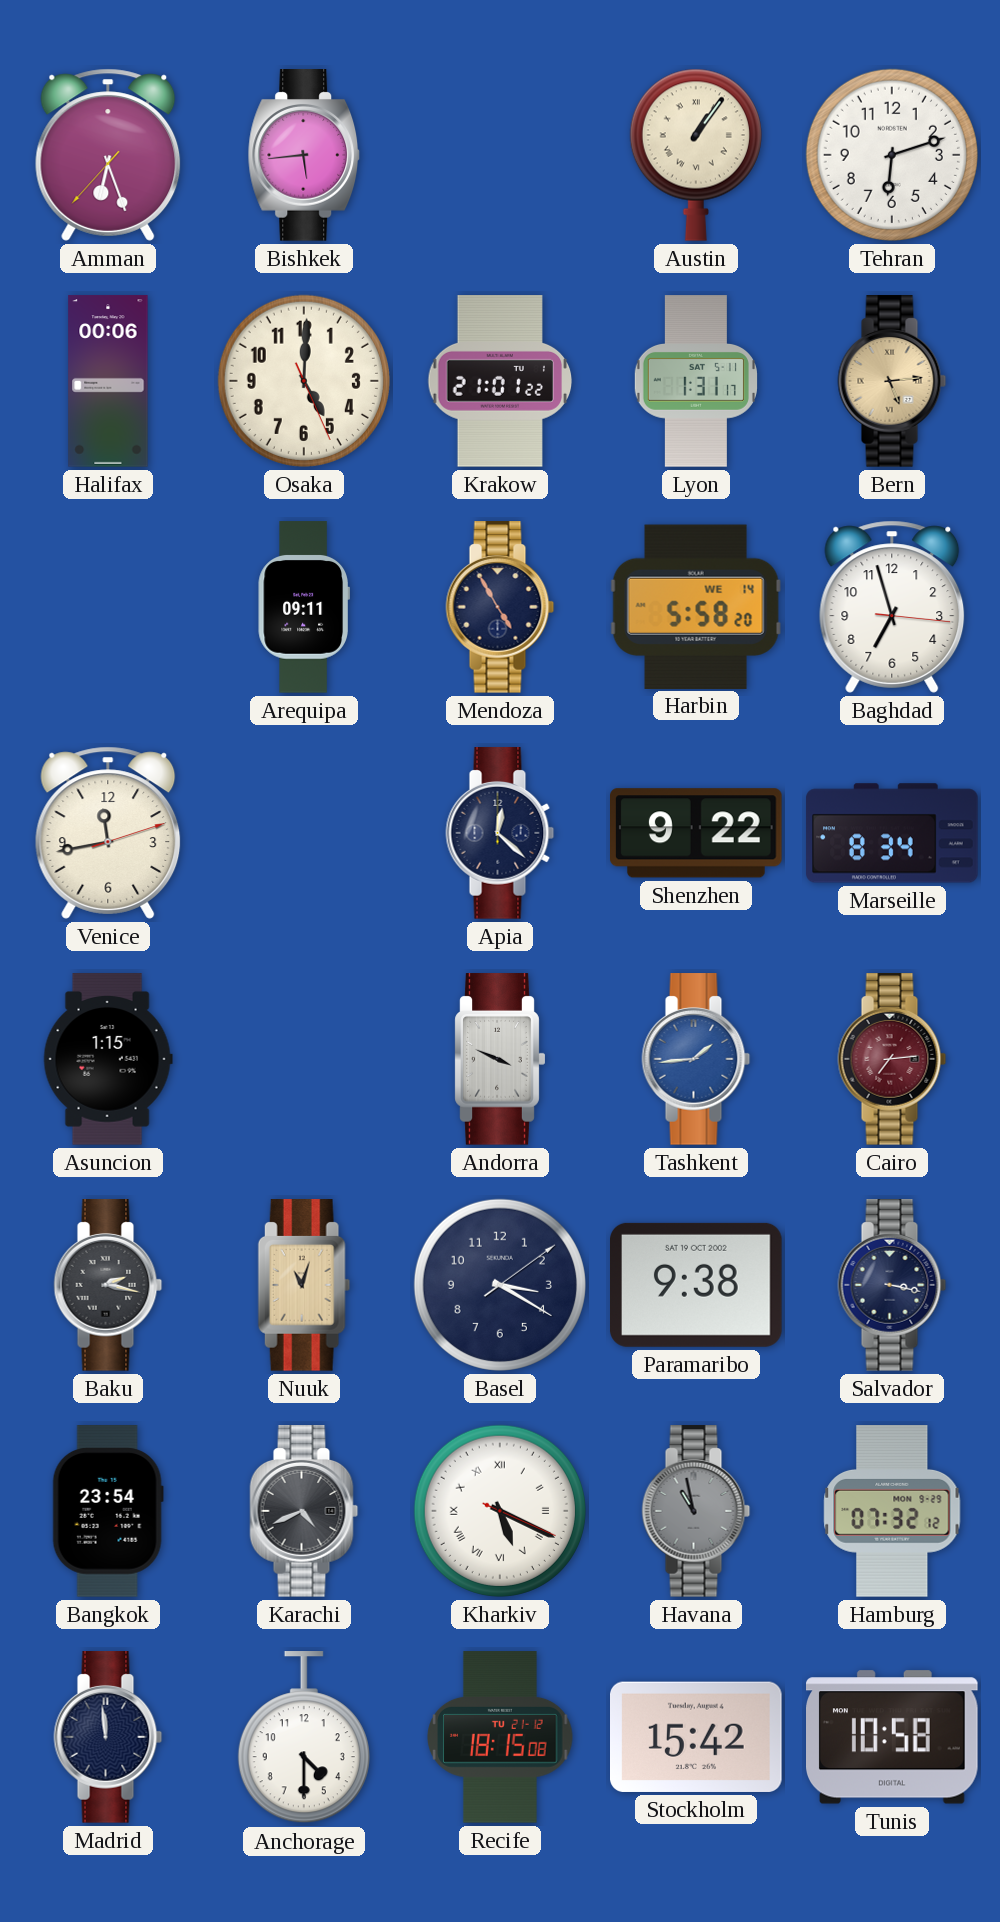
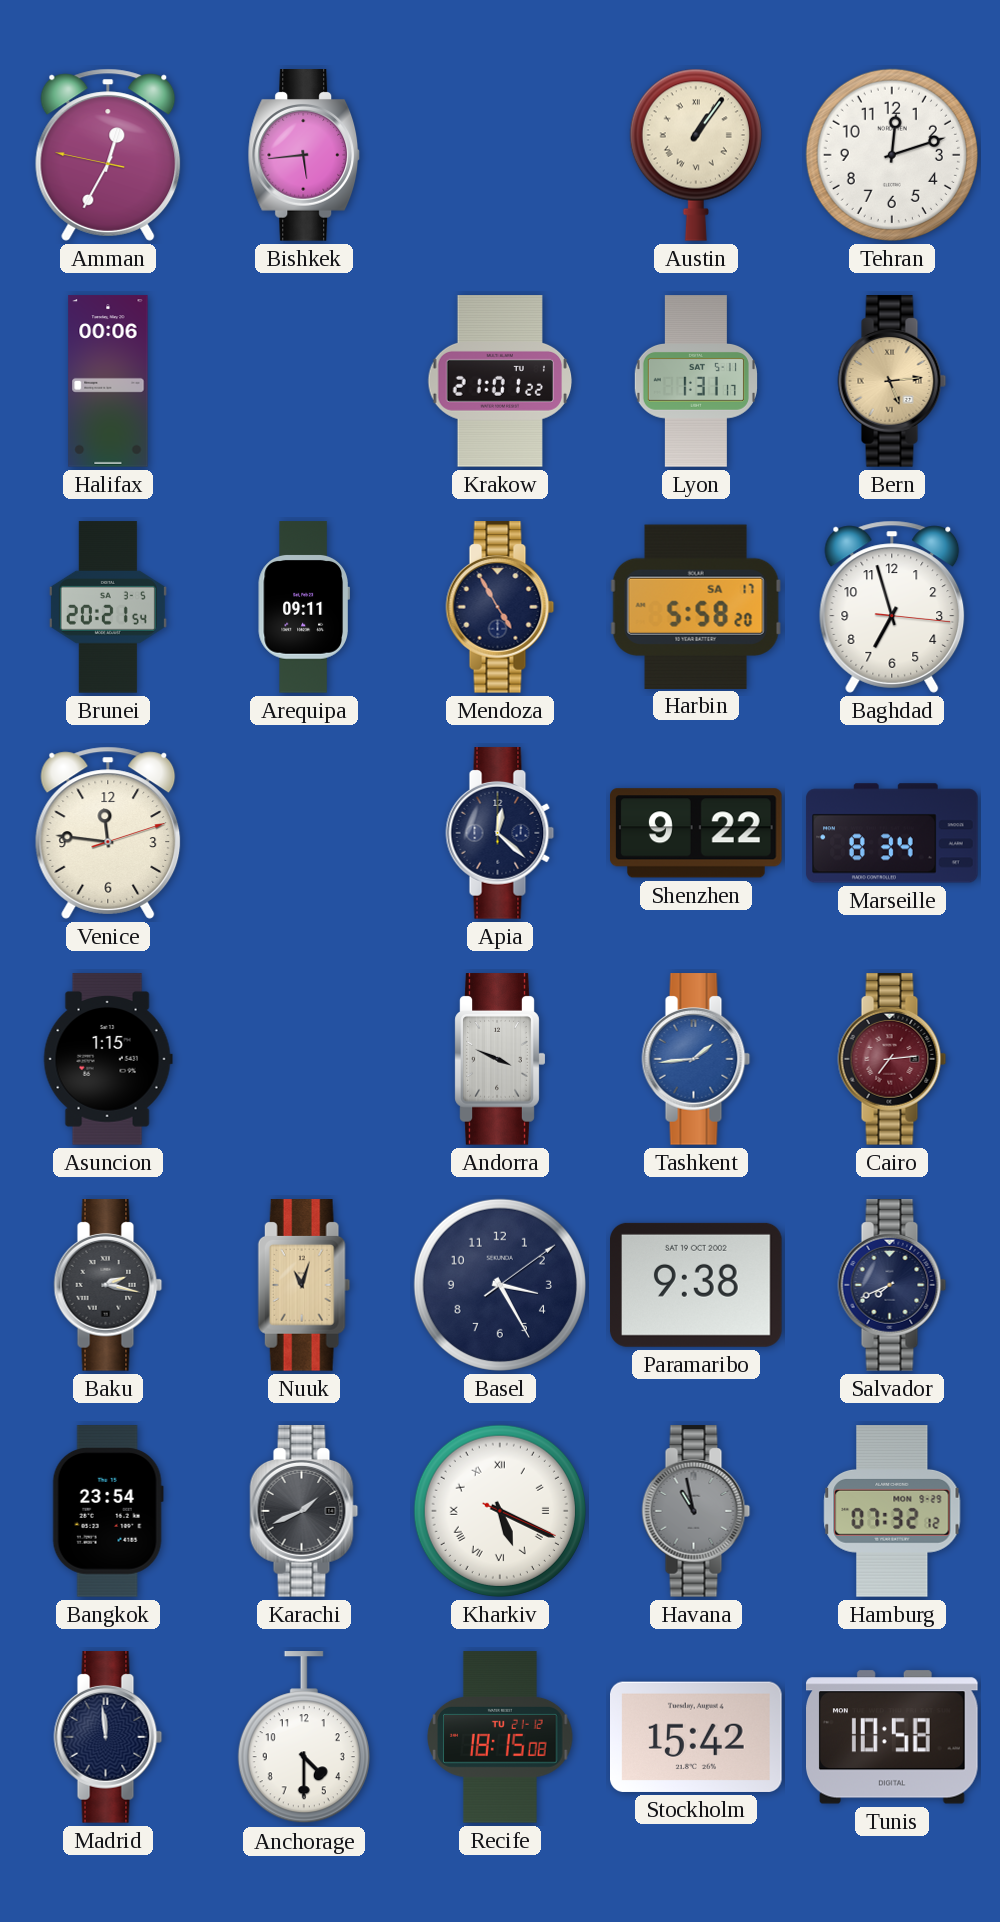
Amman: 6:26 -> 12:34
Tehran: 6:12 -> 12:12
Osaka: 5:00 -> none
Brunei: none -> 20:21
Harbin date: WE 14 -> SA 17
Venice: 11:43 -> 11:46
Basel: 3:20 -> 3:25
Salvador: 3:17 -> 7:41
Karachi: 4:41 -> 1:41
